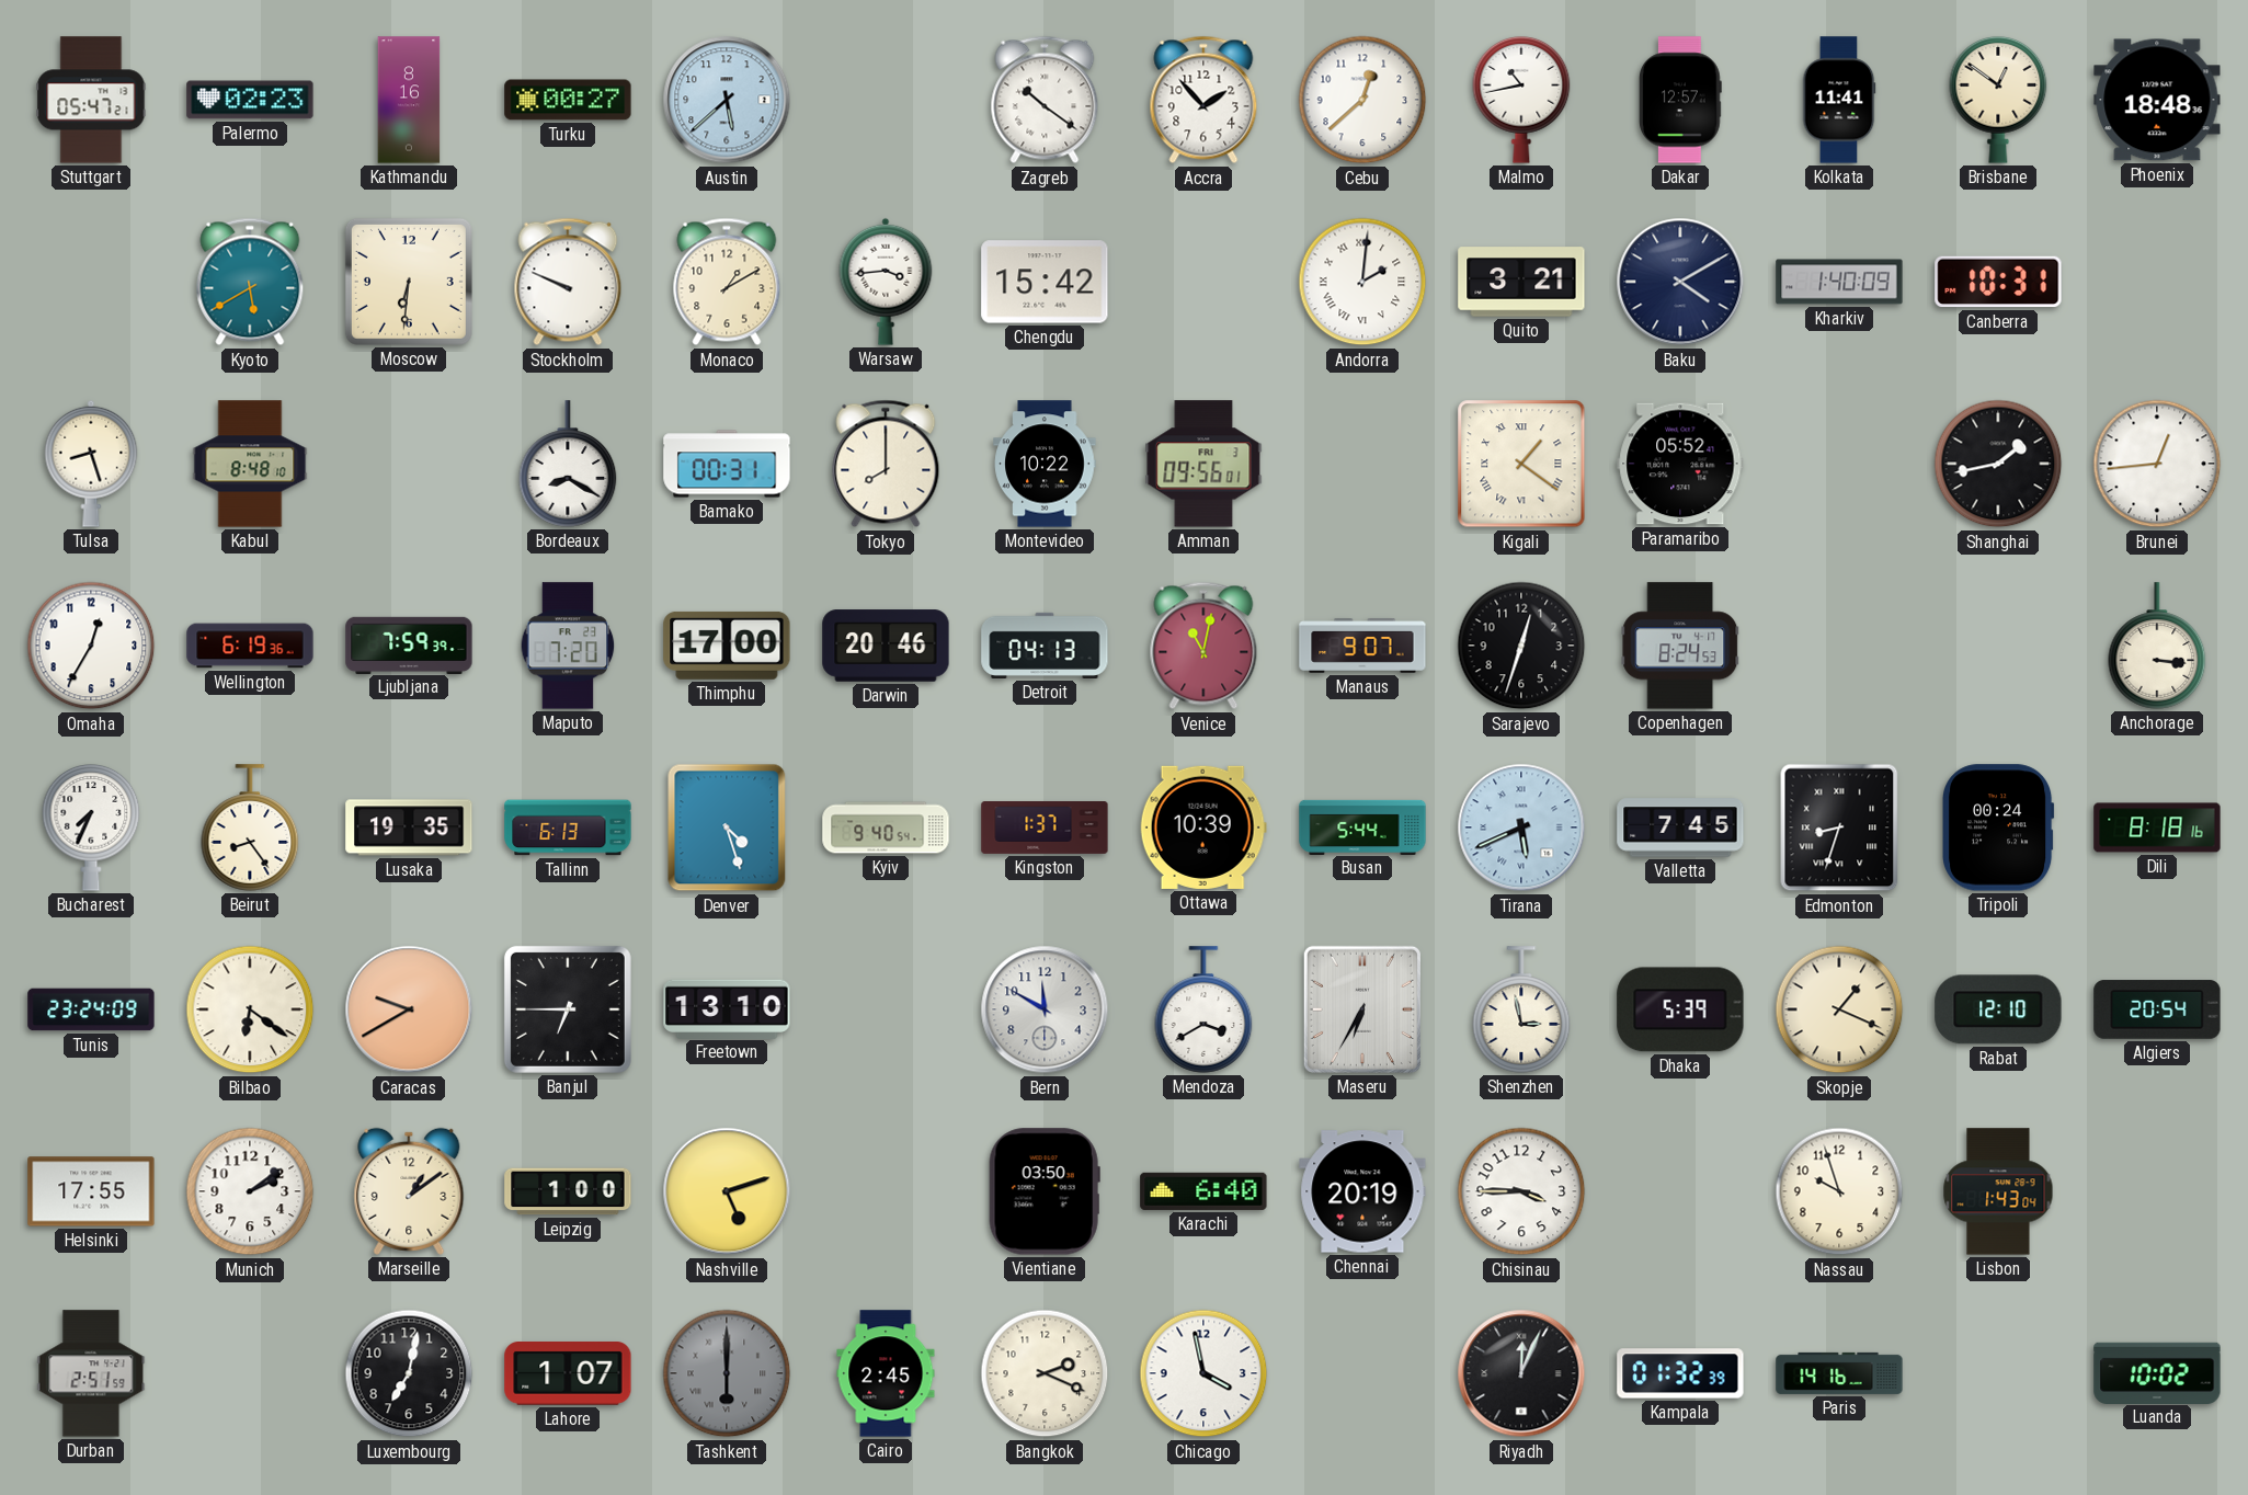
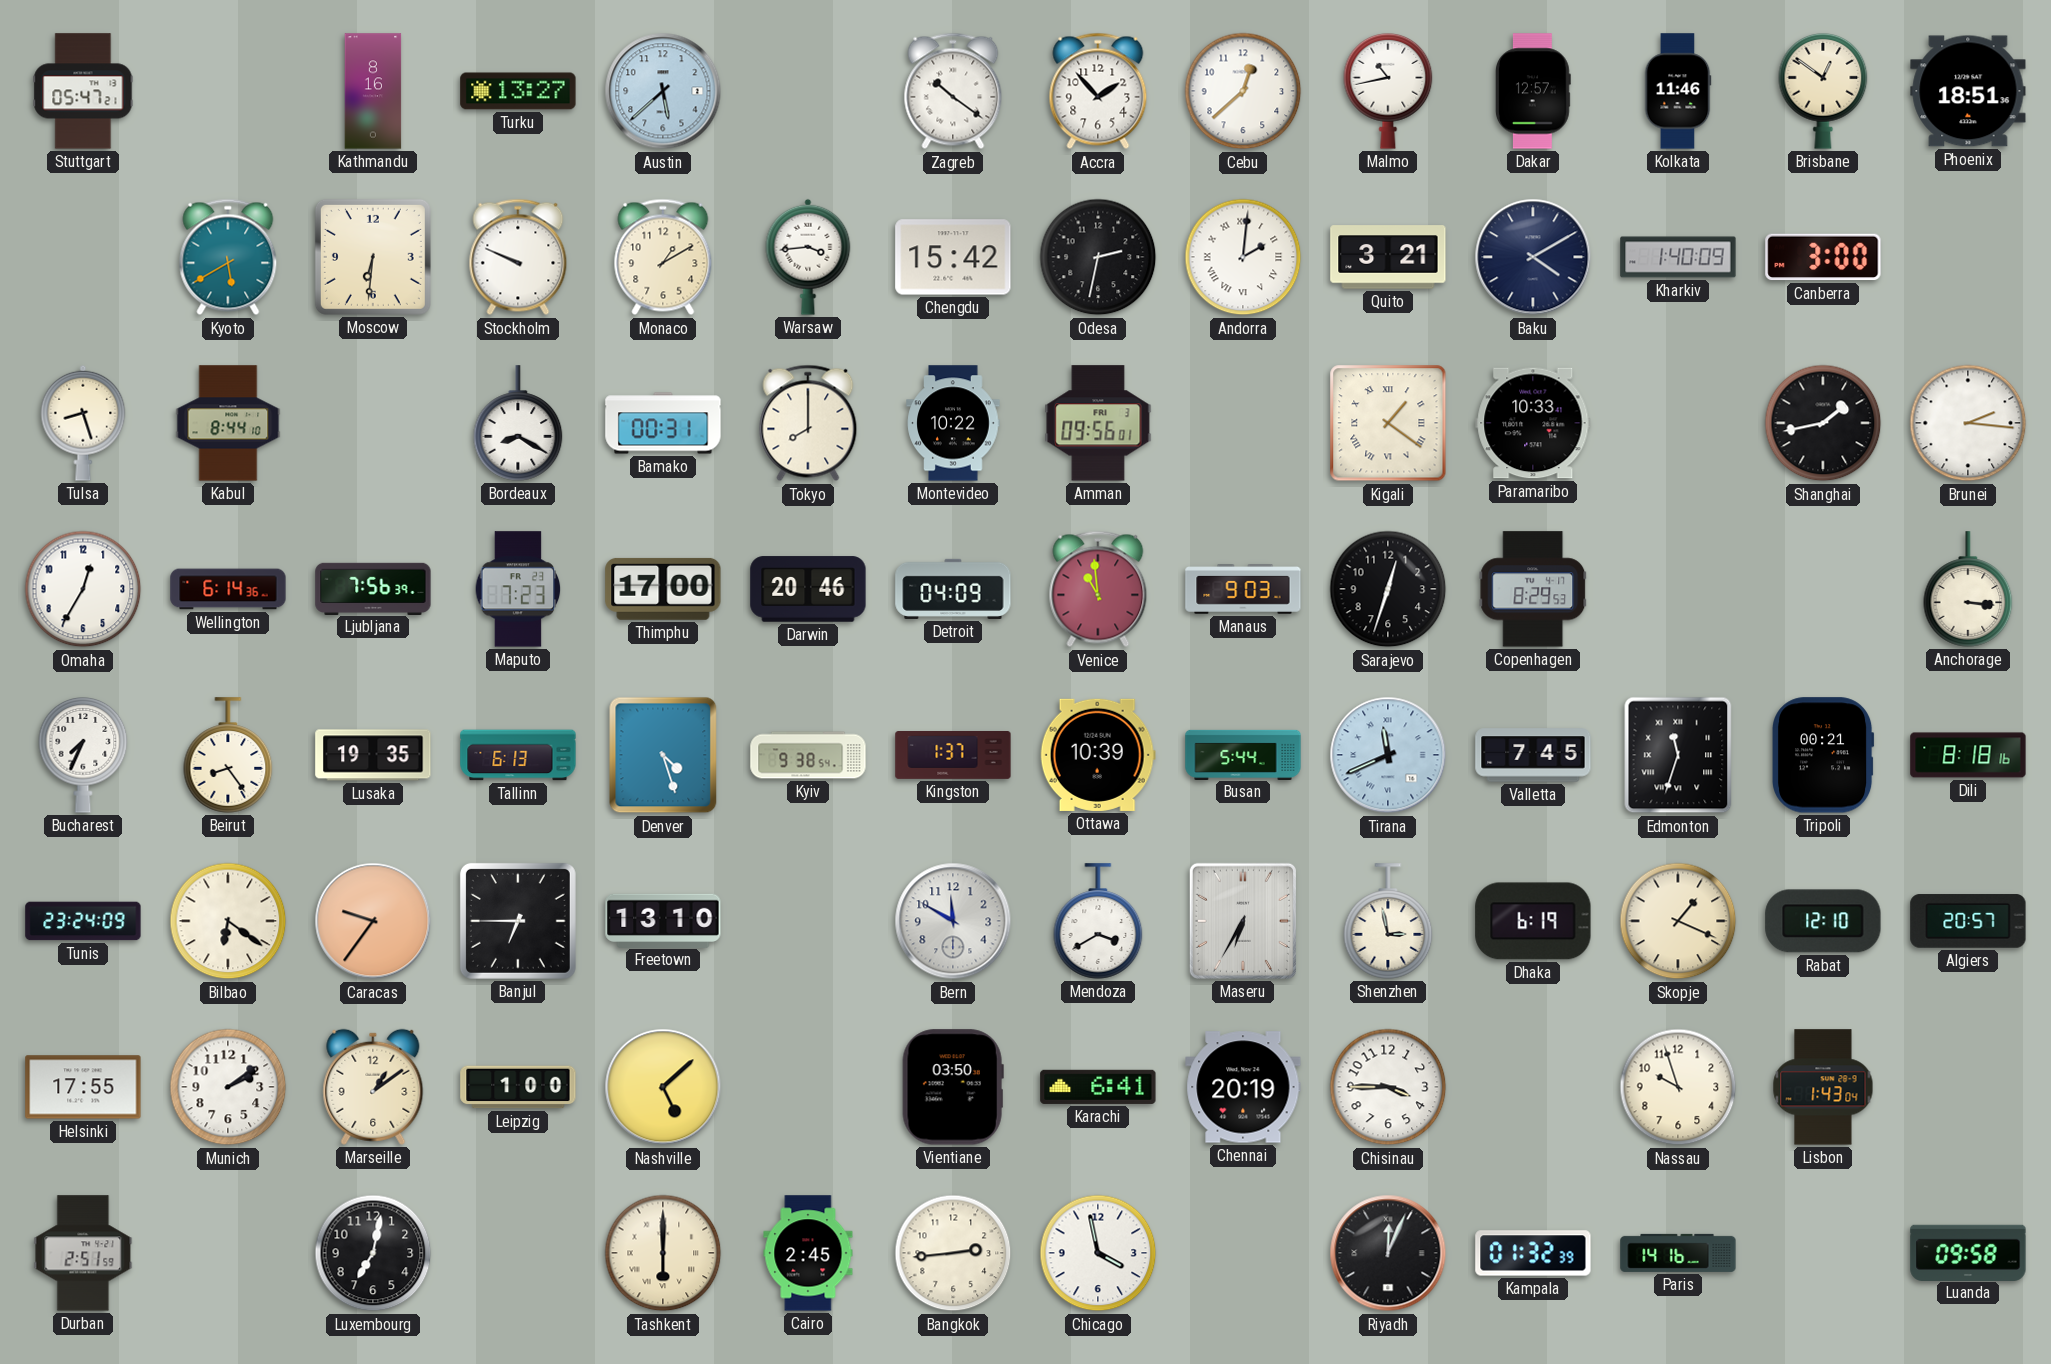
Palermo: 02:23 -> none
Turku: 00:27 -> 13:27
Kolkata: 11:41 -> 11:46
Phoenix: 18:48 -> 18:51
Odesa: none -> 2:32
Canberra: 10:31 -> 3:00
Kabul: 8:48 -> 8:44
Paramaribo: 05:52 -> 10:33
Brunei: 12:44 -> 2:16
Wellington: 6:19 -> 6:14
Ljubljana: 7:59 -> 7:56
Maputo: 7:20 -> 7:23
Detroit: 04:13 -> 04:09
Venice: 11:02 -> 10:59
Manaus: 9:07 -> 9:03
Copenhagen: 8:24 -> 8:29
Kyiv: 9:40 -> 9:38
Tirana: 5:41 -> 11:41
Edmonton: 8:33 -> 11:33
Tripoli: 00:24 -> 00:21
Caracas: 9:40 -> 9:36
Dhaka: 5:39 -> 6:19
Algiers: 20:54 -> 20:57
Nashville: 5:12 -> 5:08
Karachi: 6:40 -> 6:41
Lahore: 1:07 -> none
Tashkent dial: grey -> cream
Bangkok: 2:19 -> 2:44
Luanda: 10:02 -> 09:58
